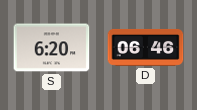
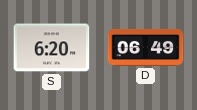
D: 06:46 -> 06:49
